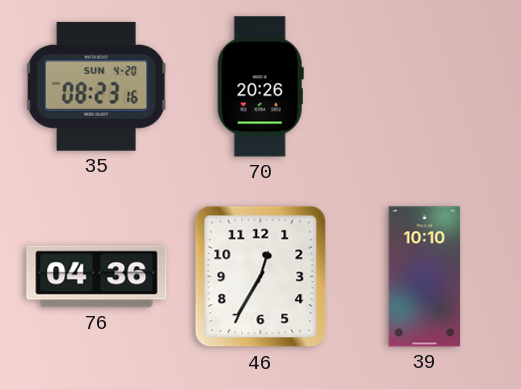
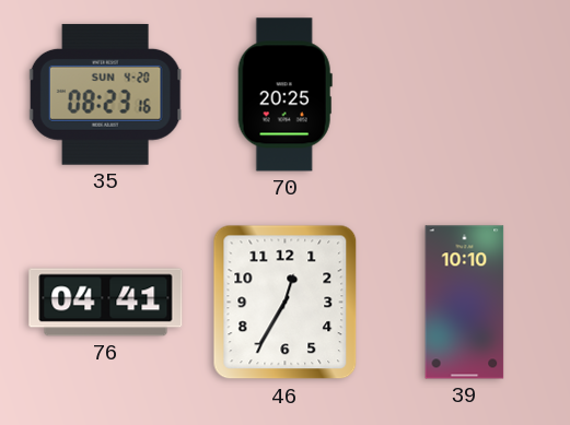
70: 20:26 -> 20:25
76: 04:36 -> 04:41
